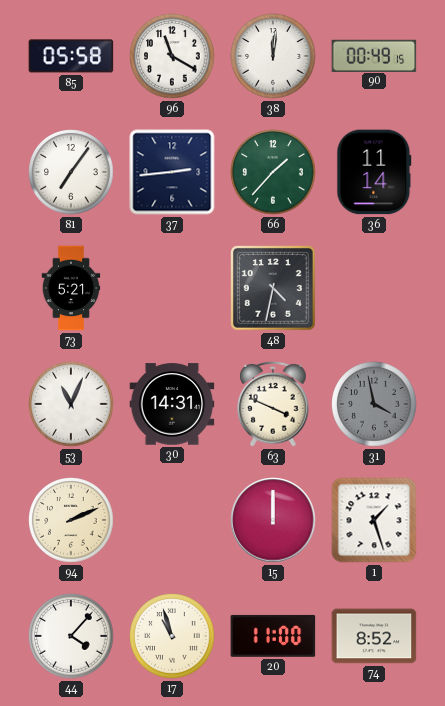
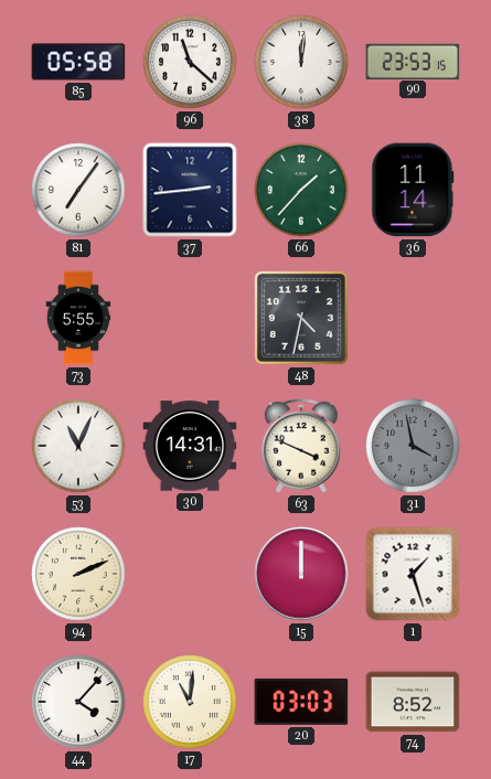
96: 11:20 -> 11:22
90: 00:49 -> 23:53
73: 5:21 -> 5:55
17: 10:57 -> 11:01
20: 11:00 -> 03:03
